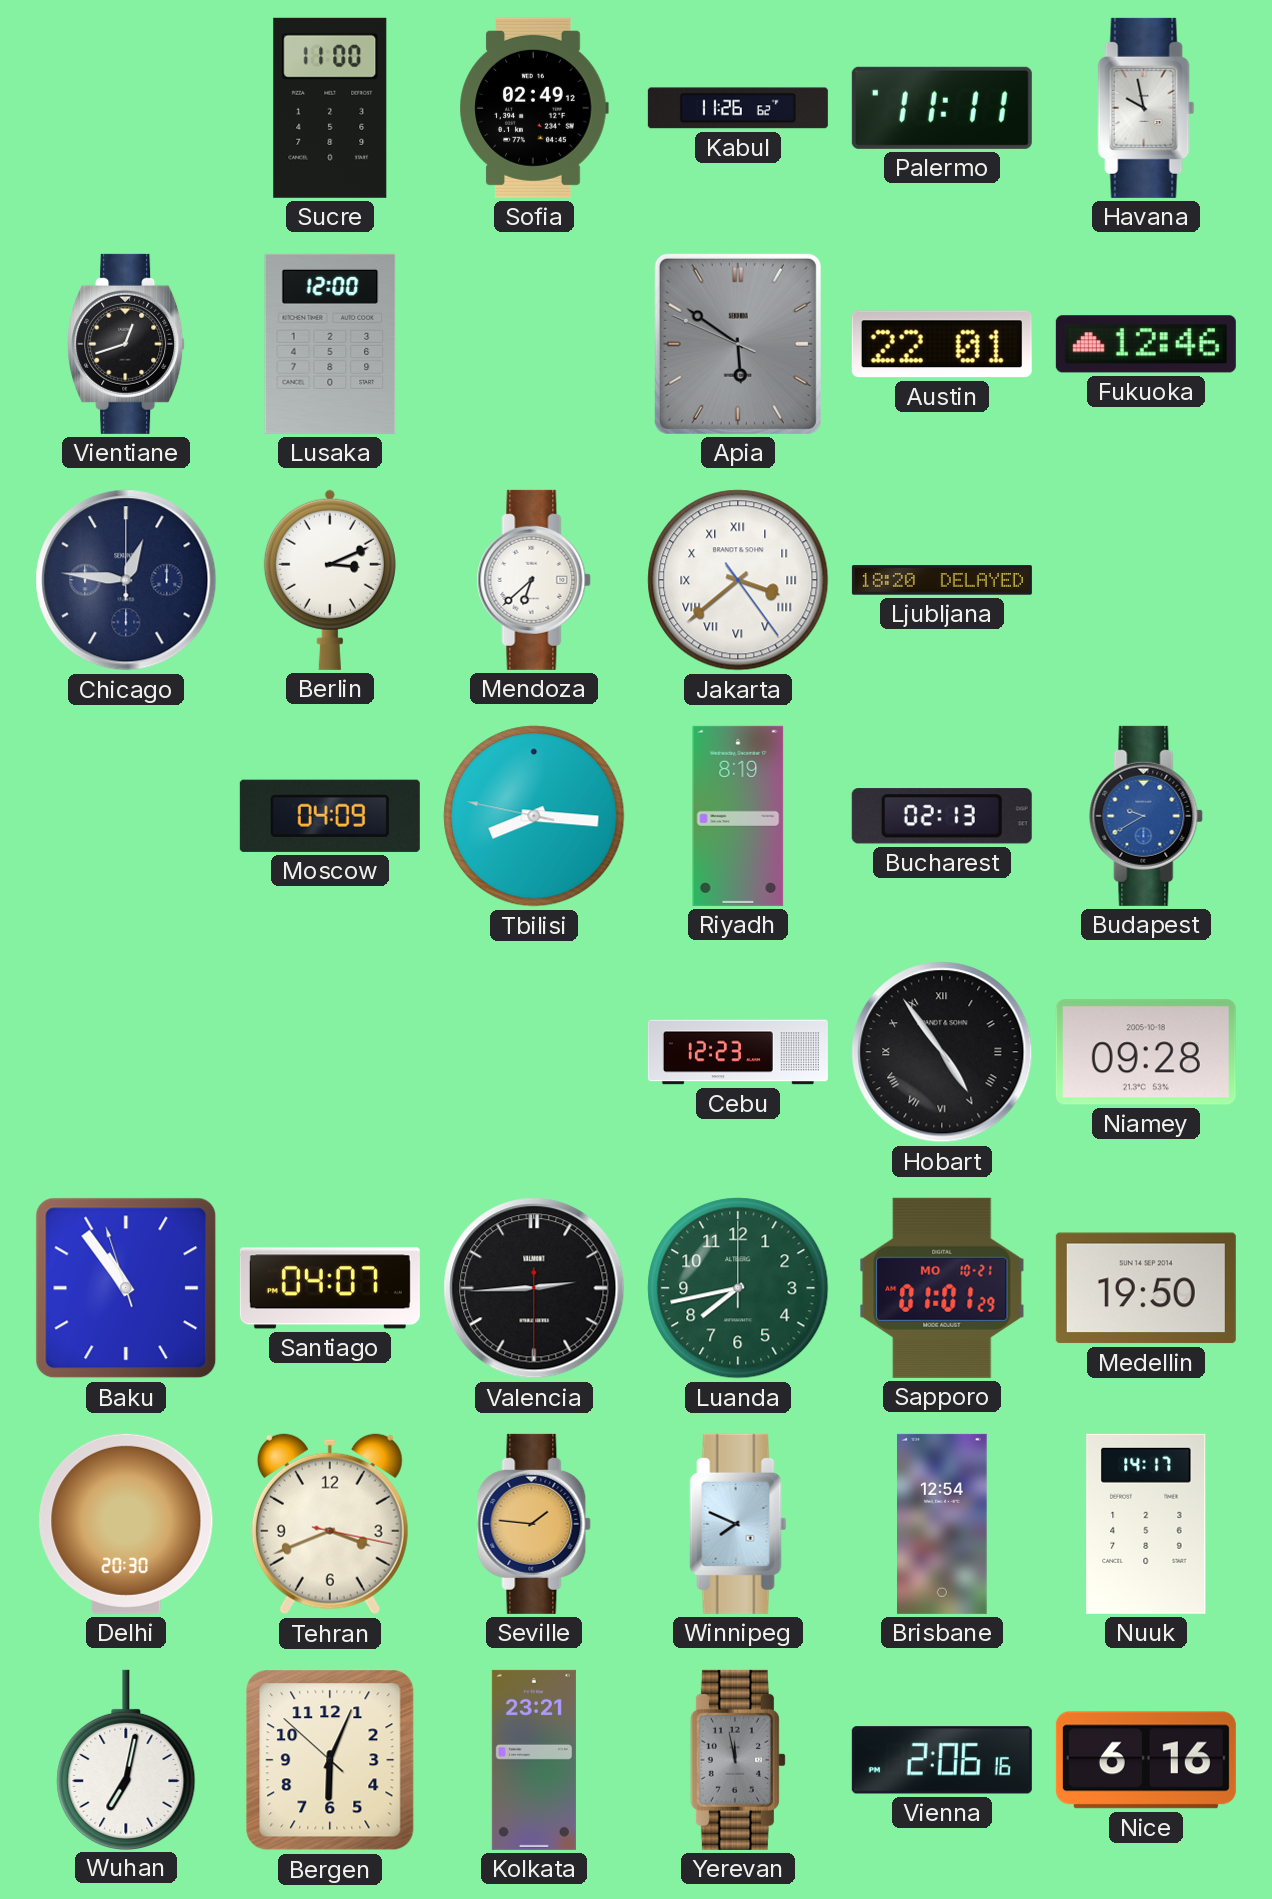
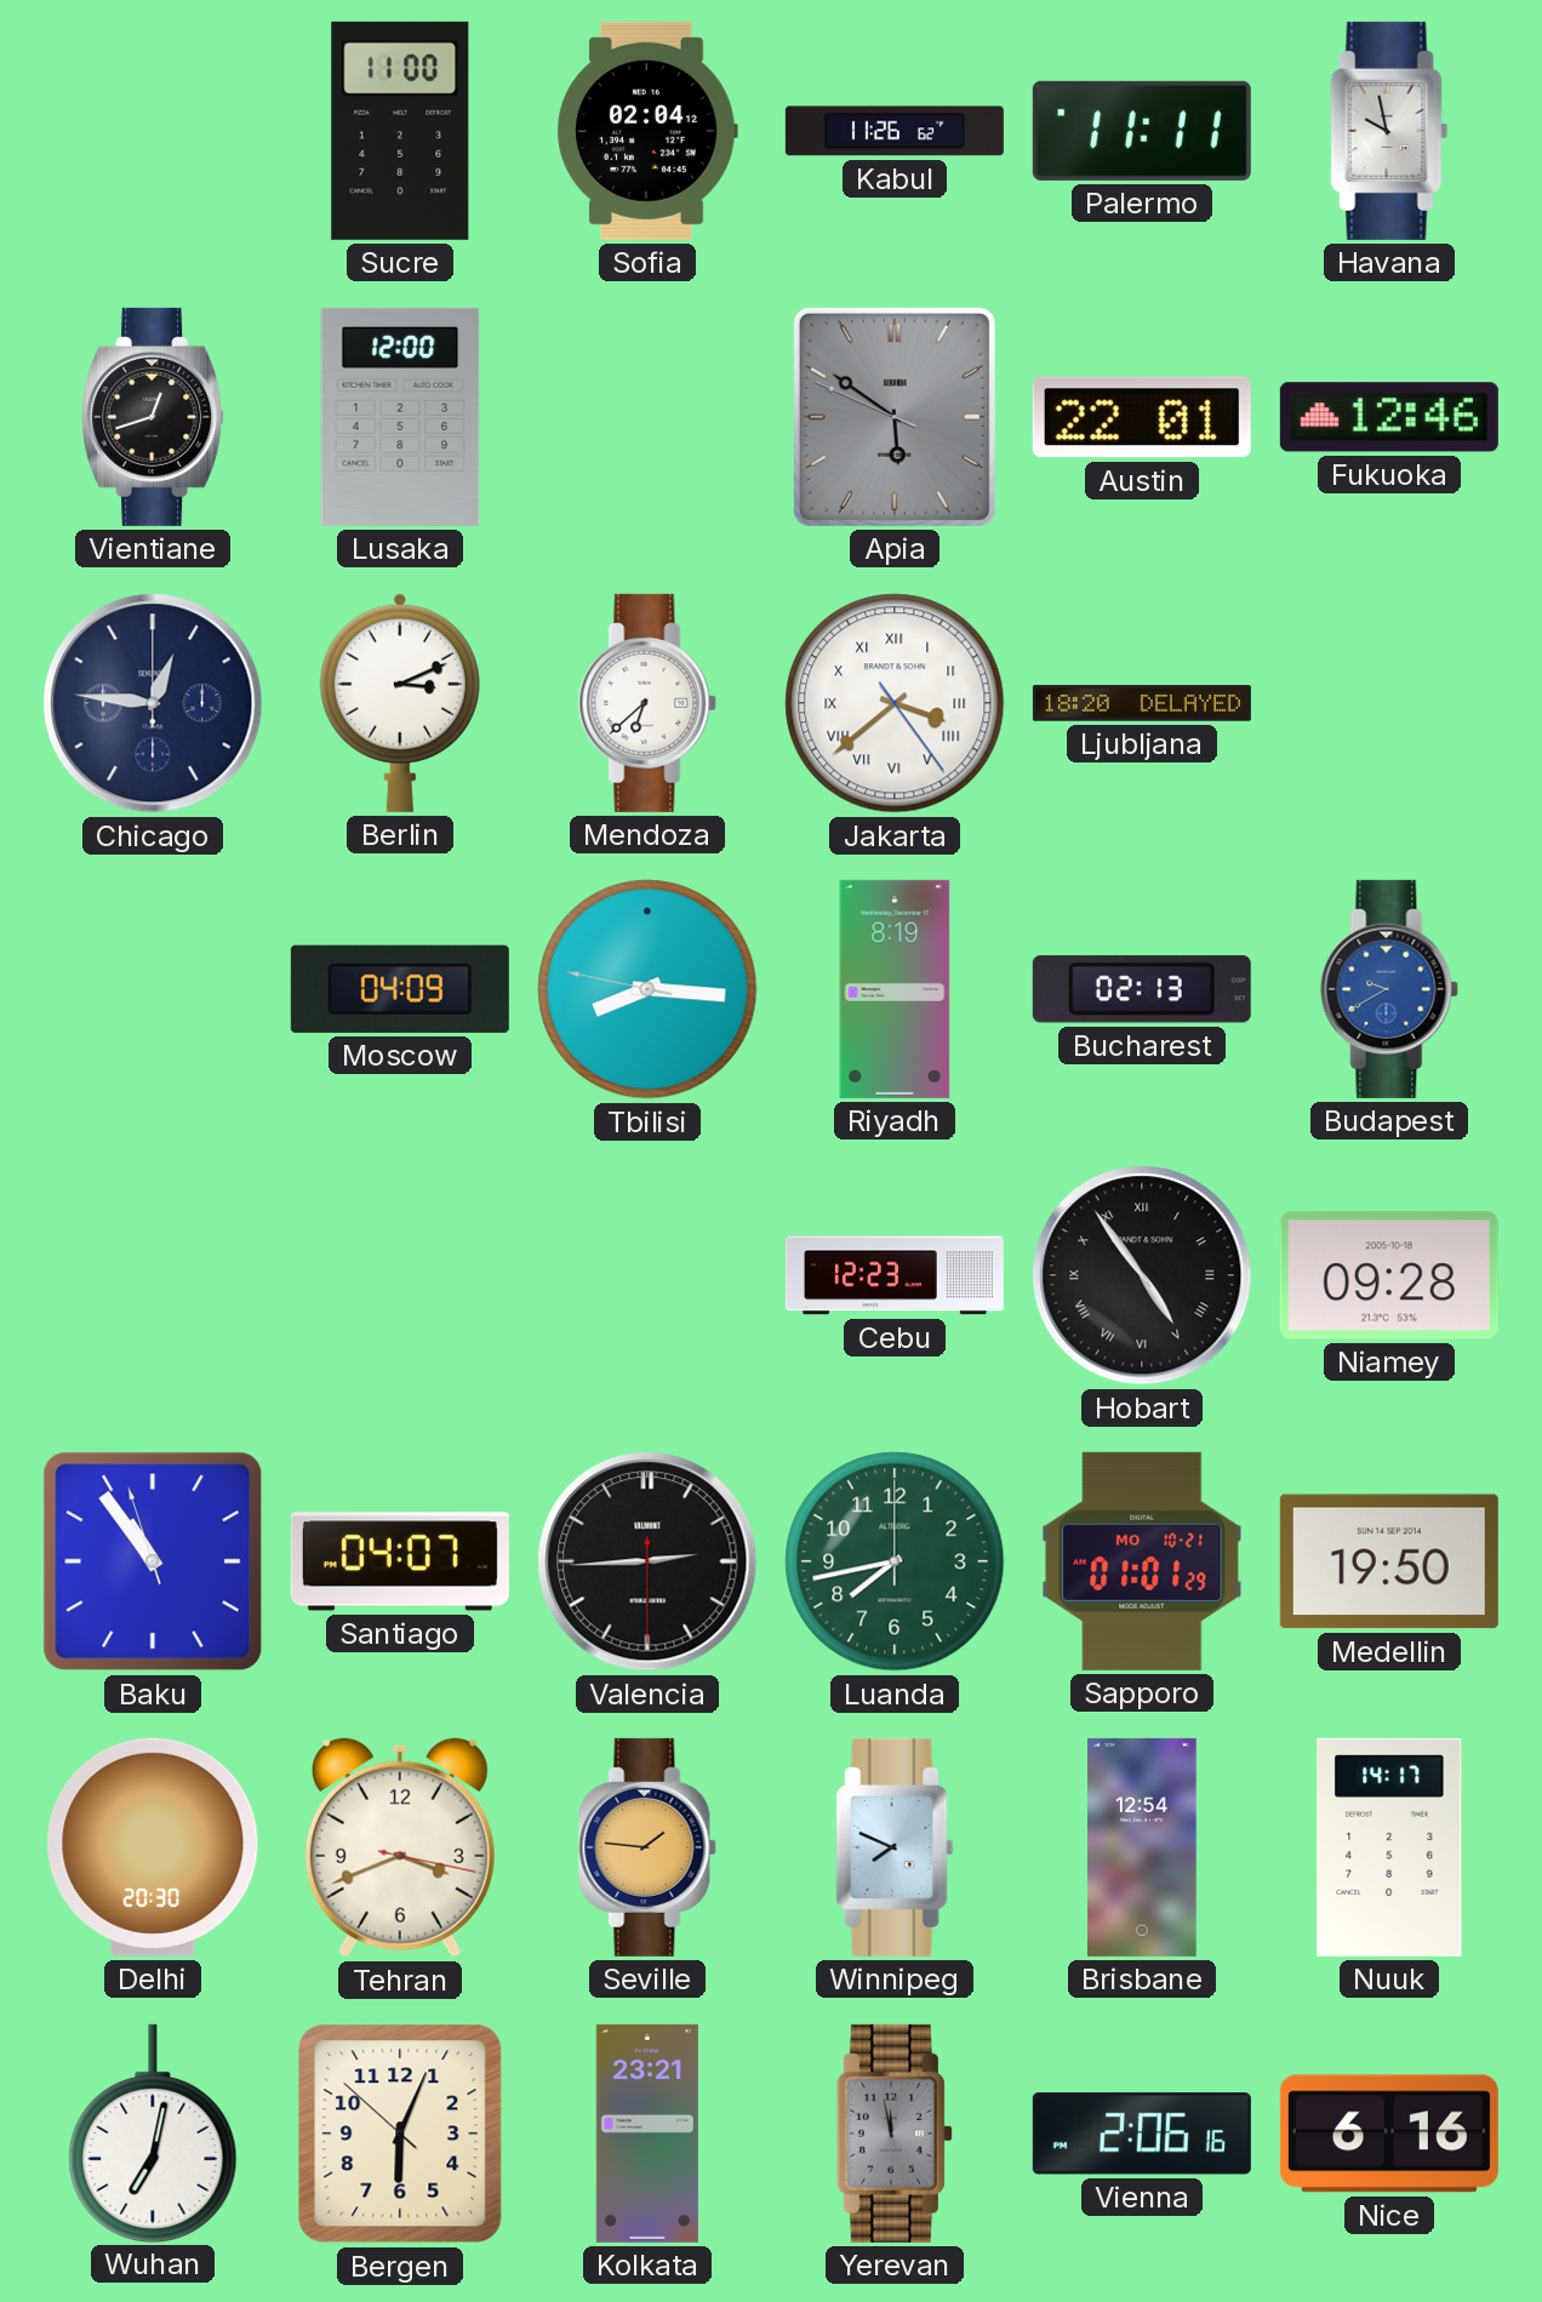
Sofia: 02:49 -> 02:04
